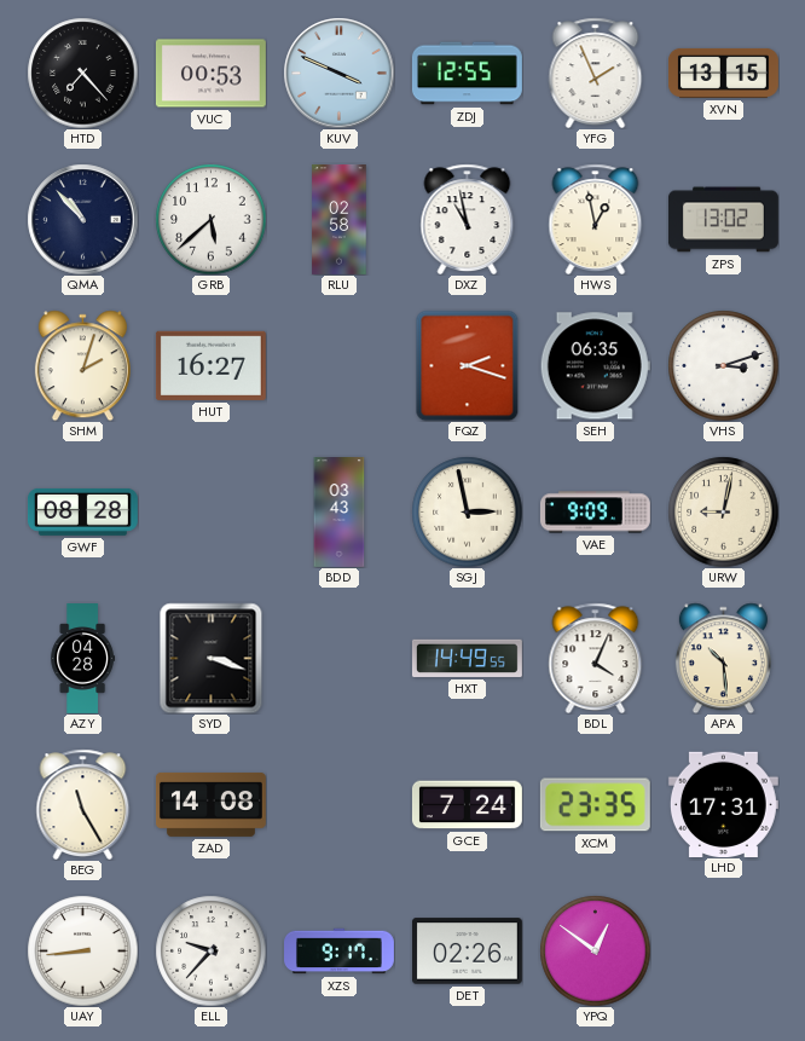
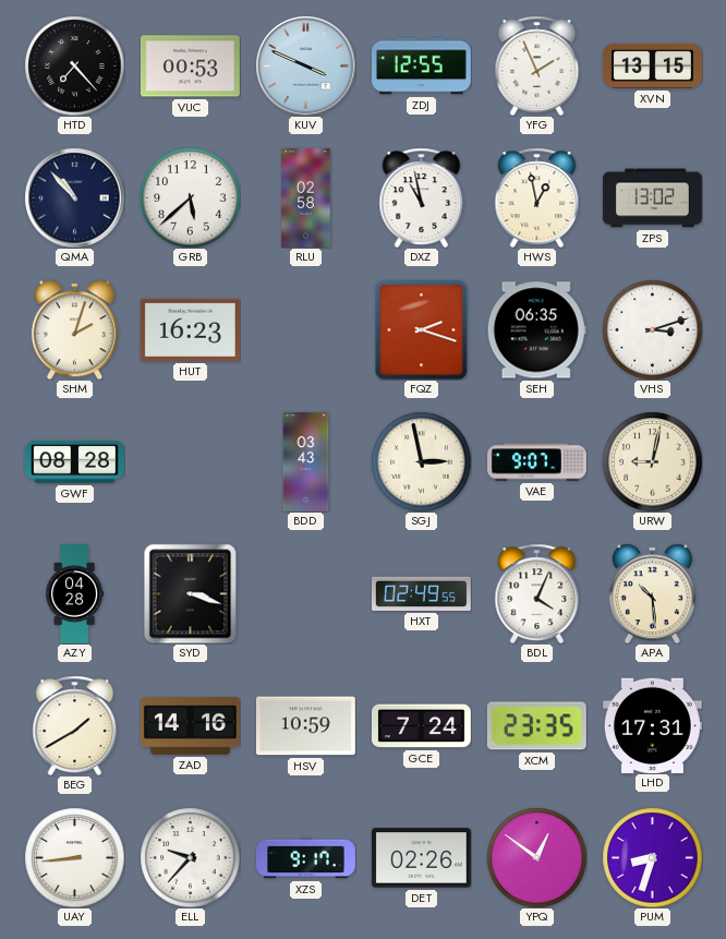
HUT: 16:27 -> 16:23
VAE: 9:09 -> 9:07
HXT: 14:49 -> 02:49
BEG: 11:25 -> 1:40
ZAD: 14:08 -> 14:16
HSV: none -> 10:59
PUM: none -> 8:33
